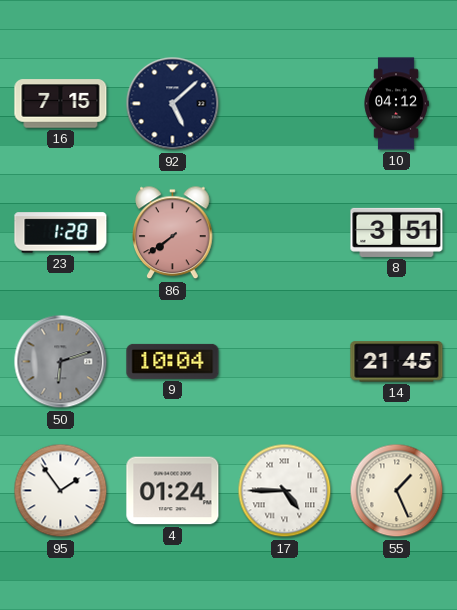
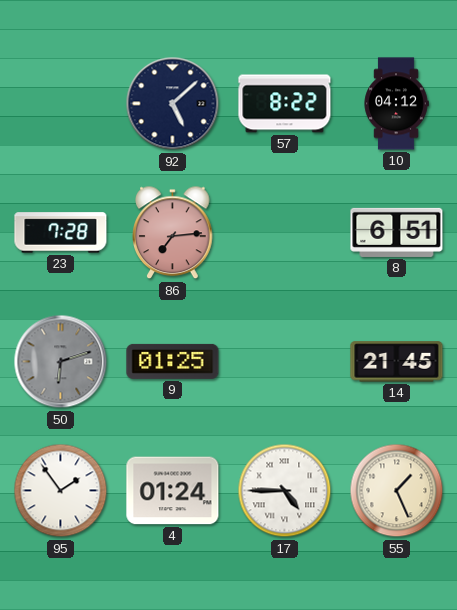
16: 7:15 -> none
57: none -> 8:22
23: 1:28 -> 7:28
86: 7:39 -> 7:14
8: 3:51 -> 6:51
9: 10:04 -> 01:25
